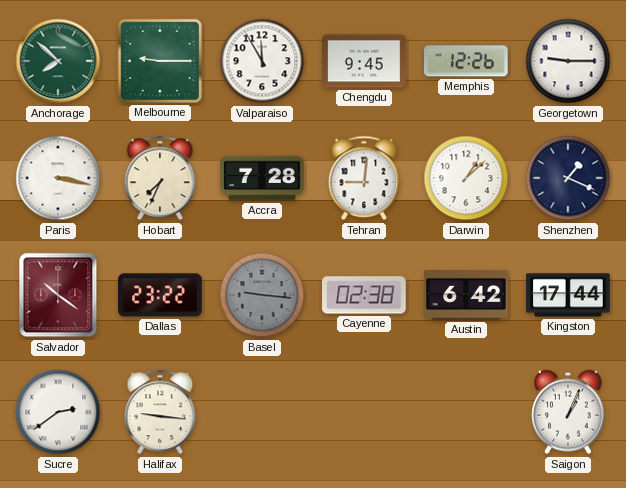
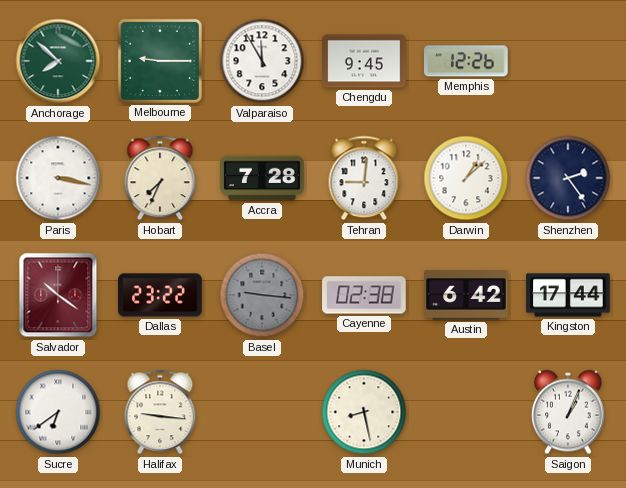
Georgetown: 9:15 -> none
Shenzhen: 1:19 -> 2:24
Sucre: 2:39 -> 6:39
Munich: none -> 8:28
